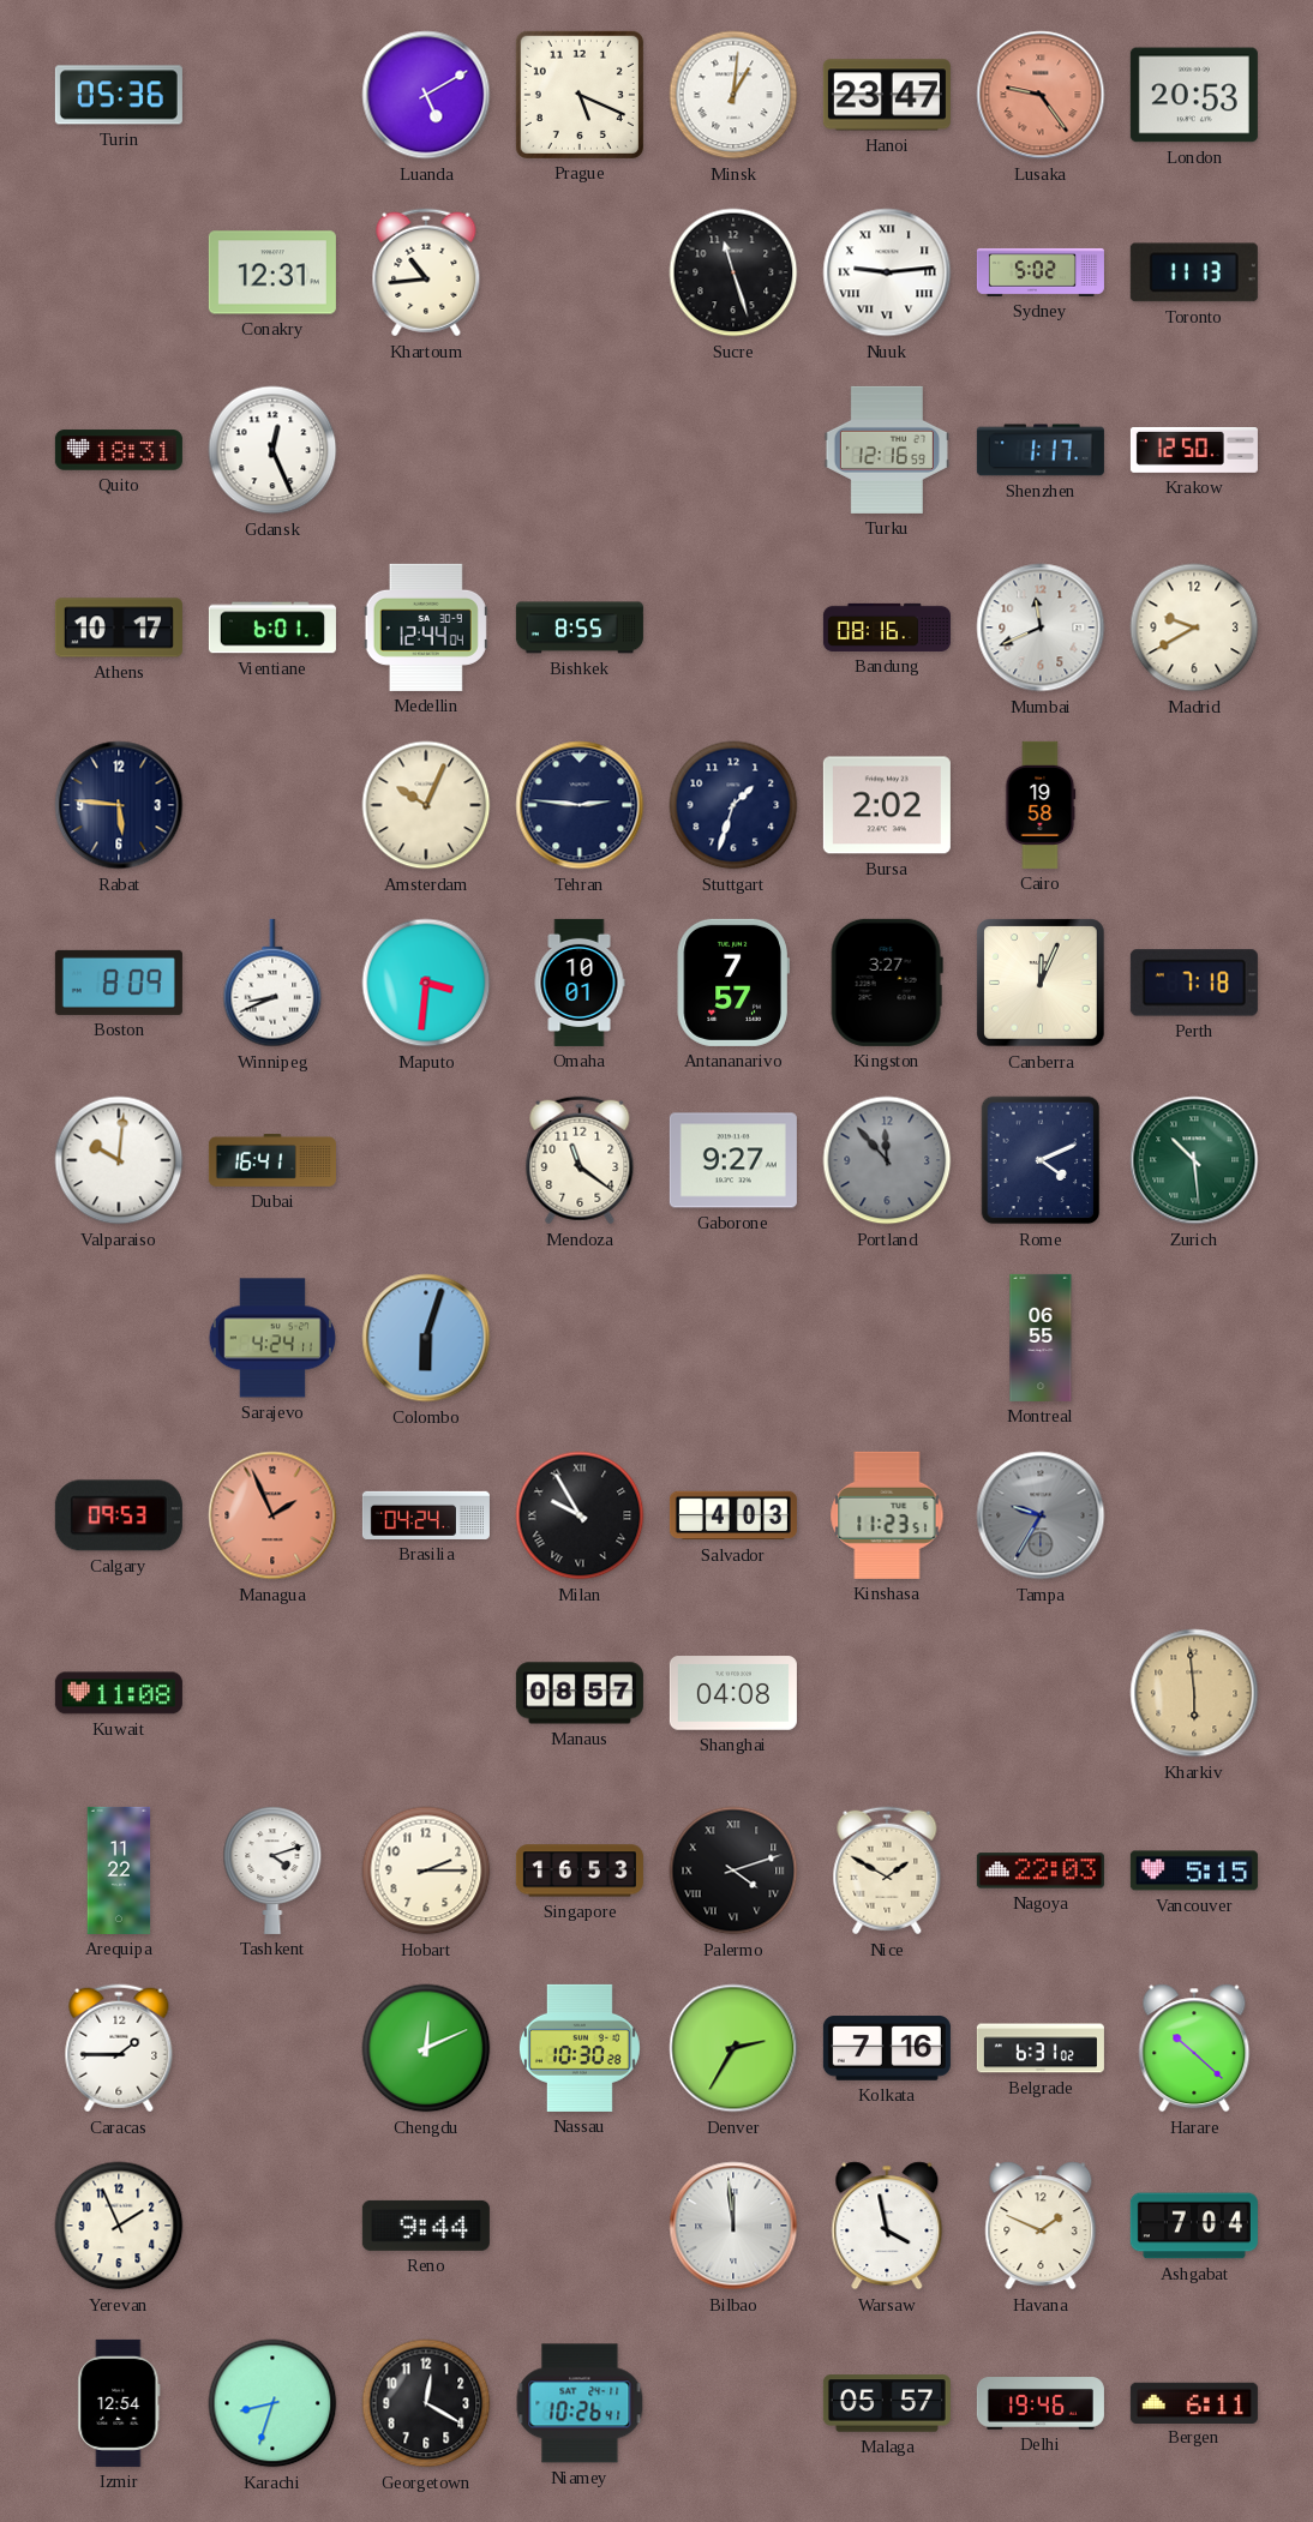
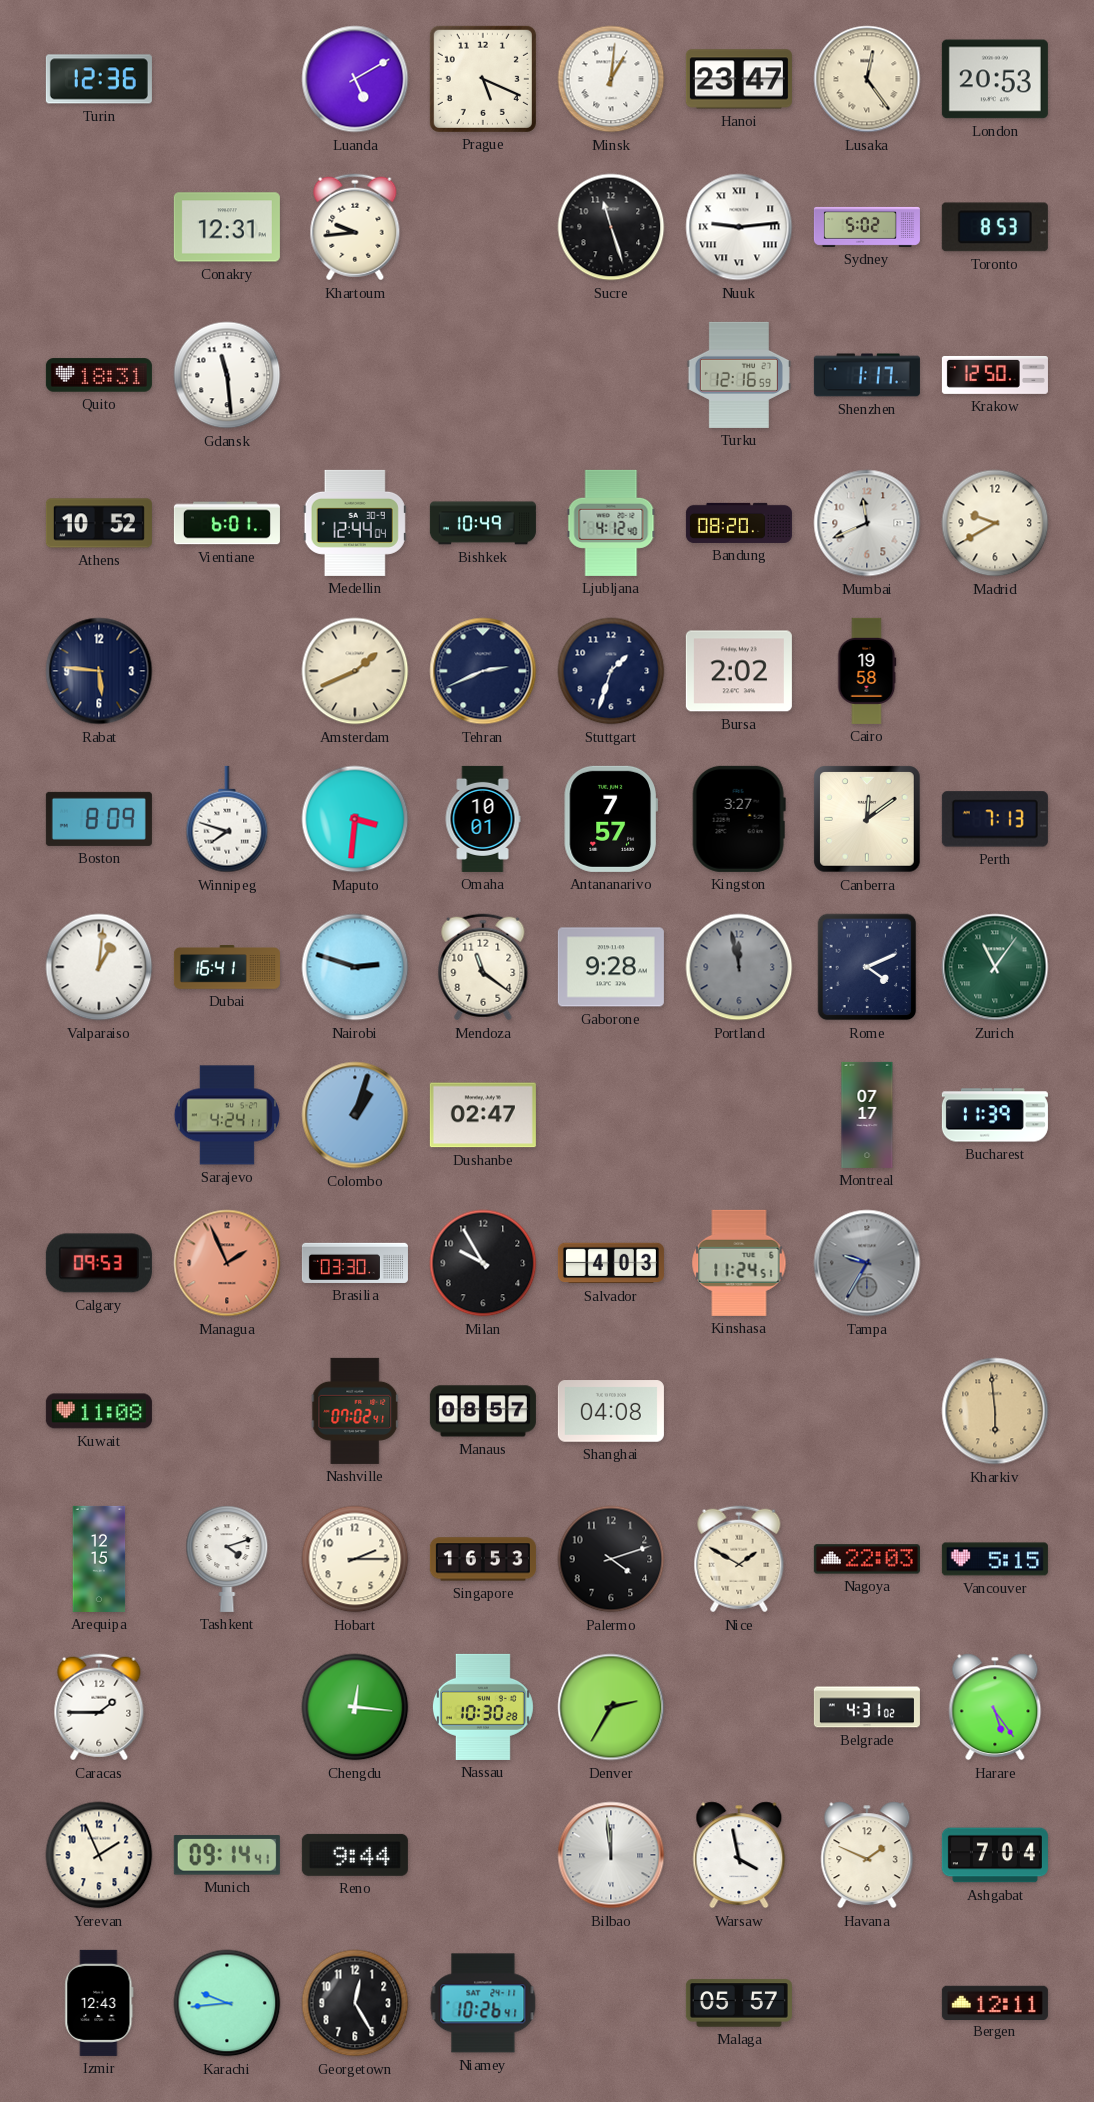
Turin: 05:36 -> 12:36
Lusaka: 9:24 -> 12:24
Lusaka dial: salmon -> cream
Khartoum: 10:44 -> 9:44
Toronto: 11:13 -> 8:53
Gdansk: 12:26 -> 11:29
Athens: 10:17 -> 10:52
Bishkek: 8:55 -> 10:49
Ljubljana: none -> 4:12
Bandung: 08:16 -> 08:20
Amsterdam: 10:04 -> 1:41
Tehran: 2:46 -> 2:41
Winnipeg: 8:41 -> 7:48
Canberra: 12:04 -> 12:09
Perth: 7:18 -> 7:13
Valparaiso: 10:01 -> 1:01
Nairobi: none -> 2:48
Gaborone: 9:27 -> 9:28
Portland: 11:53 -> 11:58
Zurich: 10:29 -> 11:06
Colombo: 6:03 -> 1:03
Dushanbe: none -> 02:47
Montreal: 06:55 -> 07:17
Bucharest: none -> 11:39
Brasilia: 04:24 -> 03:30
Milan numerals: Roman -> Arabic
Kinshasa: 11:23 -> 11:24
Nashville: none -> 07:02
Arequipa: 11:22 -> 12:15
Palermo numerals: Roman -> Arabic
Chengdu: 12:11 -> 12:16
Kolkata: 7:16 -> none
Belgrade: 6:31 -> 4:31
Harare: 10:22 -> 5:24
Munich: none -> 09:14
Izmir: 12:54 -> 12:43
Karachi: 8:33 -> 9:44
Georgetown: 12:20 -> 12:25
Delhi: 19:46 -> none
Bergen: 6:11 -> 12:11
